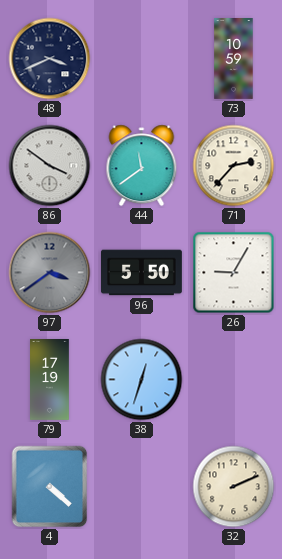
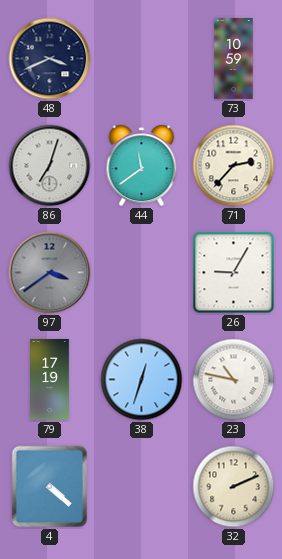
86: 3:51 -> 7:03
96: 5:50 -> none
23: none -> 10:47
